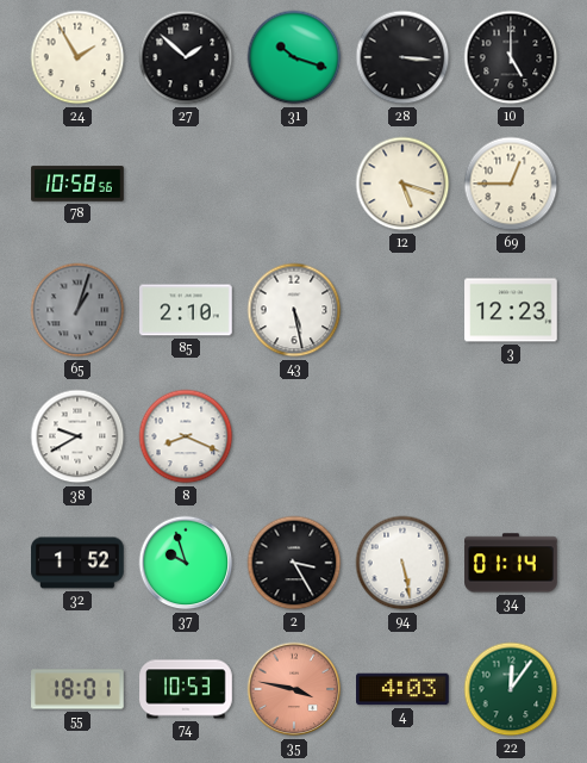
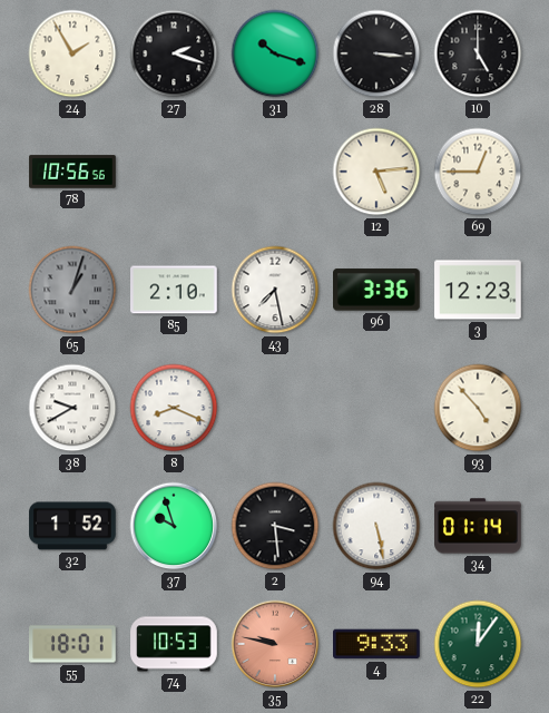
27: 1:52 -> 2:18
78: 10:58 -> 10:56
12: 5:18 -> 5:14
43: 5:28 -> 7:28
96: none -> 3:36
93: none -> 4:53
2: 3:25 -> 3:29
35: 3:47 -> 9:47
4: 4:03 -> 9:33
